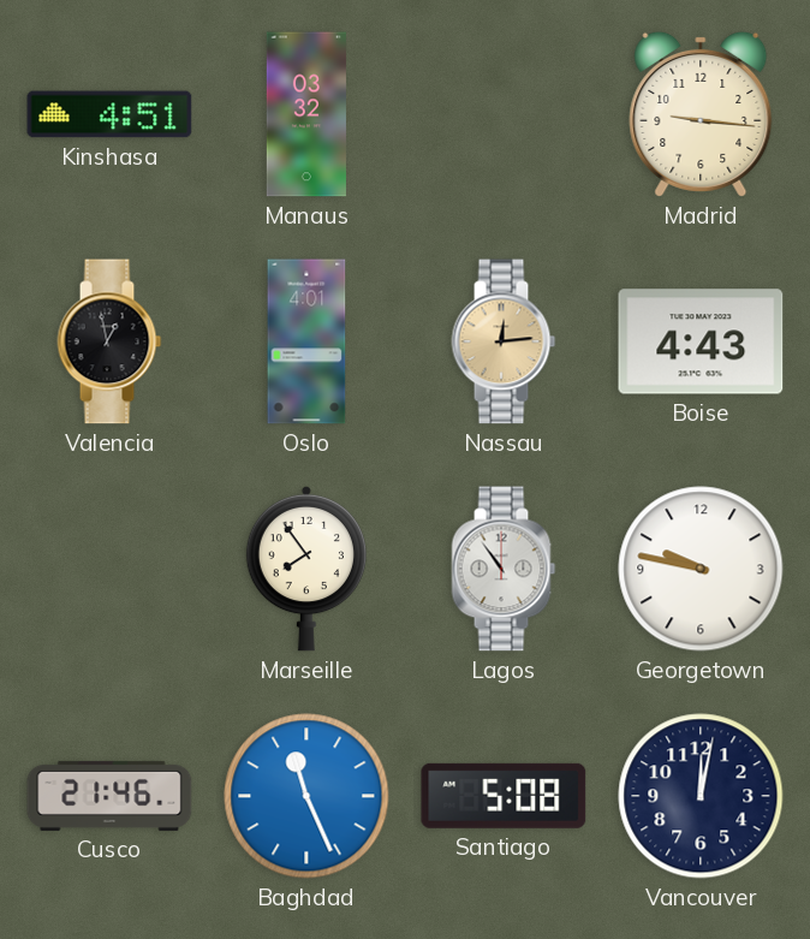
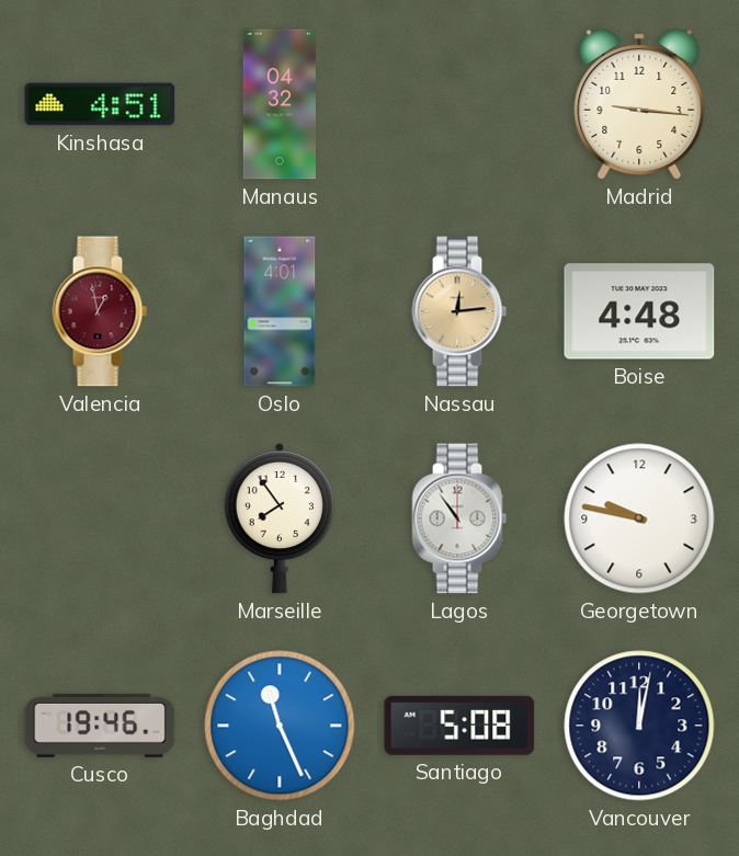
Manaus: 03:32 -> 04:32
Valencia dial: black -> burgundy
Boise: 4:43 -> 4:48
Cusco: 21:46 -> 19:46
